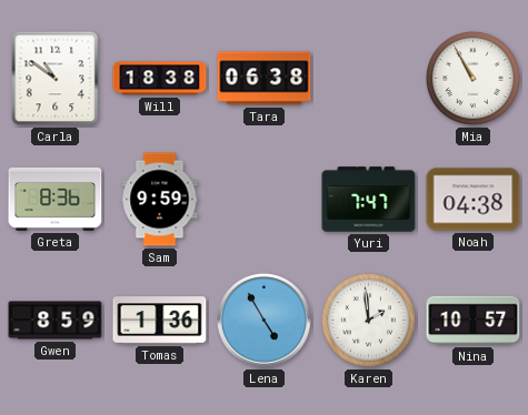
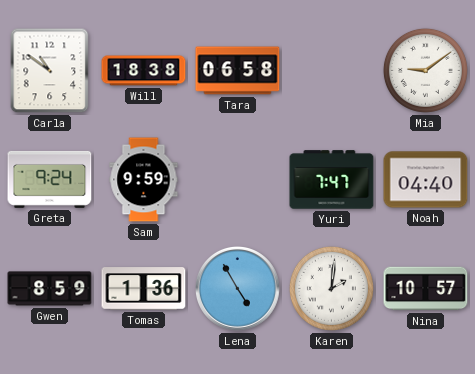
Tara: 06:38 -> 06:58
Mia: 10:55 -> 9:09
Greta: 8:36 -> 9:24
Noah: 04:38 -> 04:40
Karen: 1:59 -> 2:01
